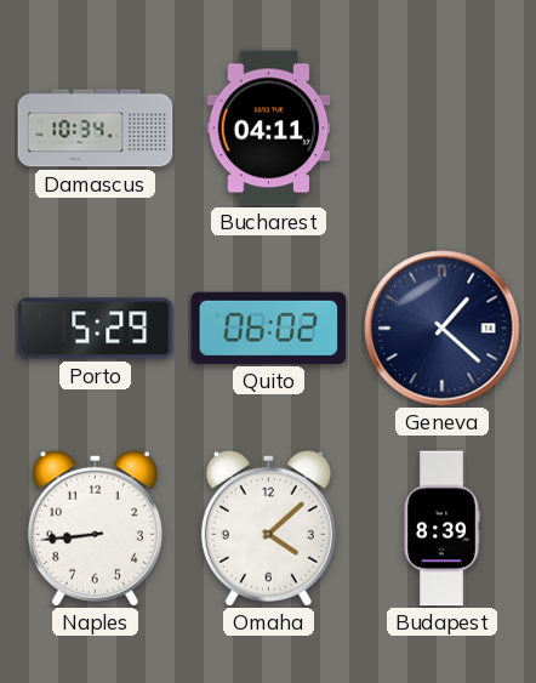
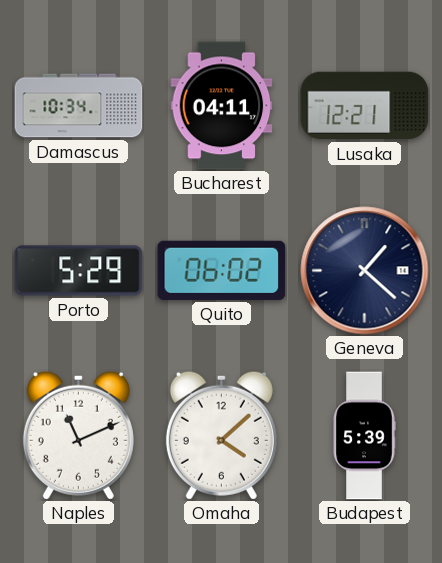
Lusaka: none -> 12:21
Naples: 8:44 -> 11:11
Budapest: 8:39 -> 5:39
